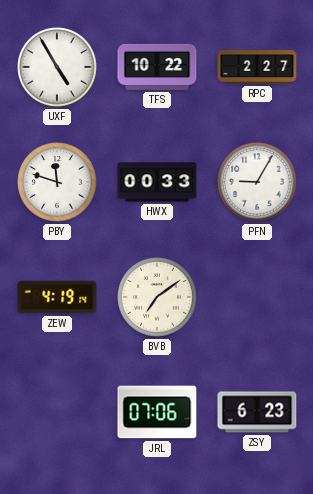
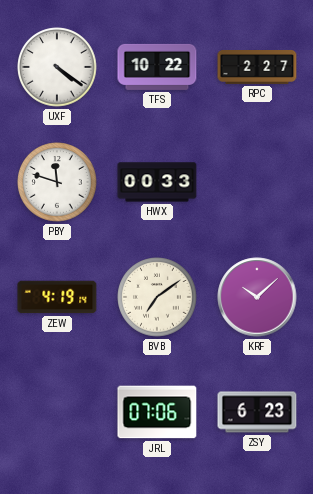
UXF: 4:55 -> 4:21
PFN: 9:05 -> none
KRF: none -> 10:08
